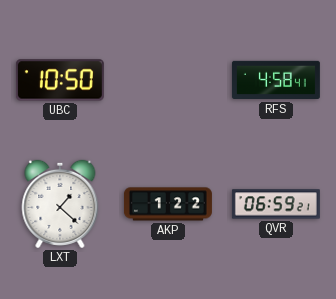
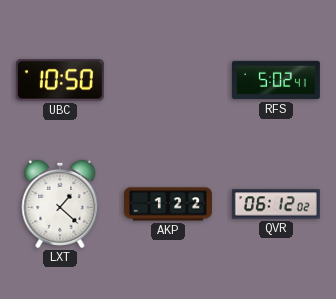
RFS: 4:58 -> 5:02
QVR: 06:59 -> 06:12
